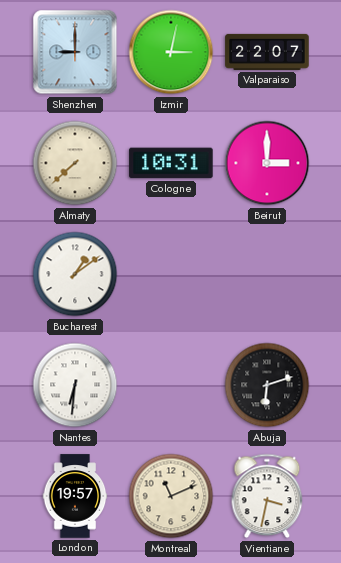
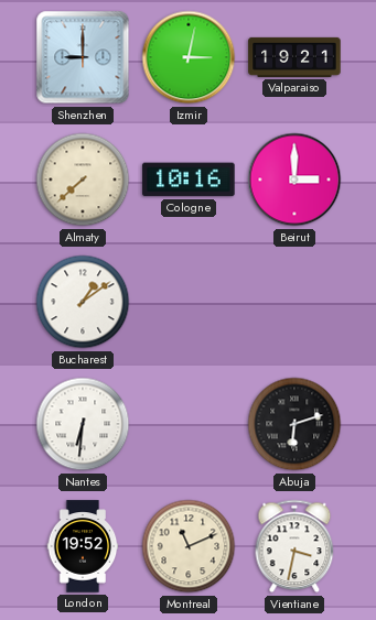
Valparaiso: 22:07 -> 19:21
Cologne: 10:31 -> 10:16
London: 19:57 -> 19:52
